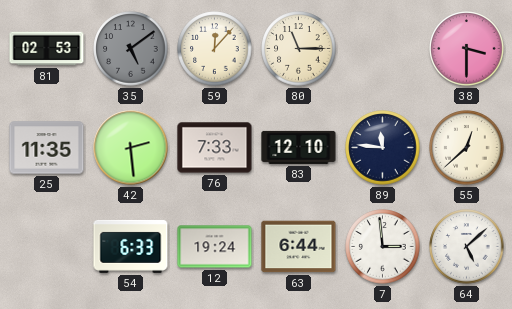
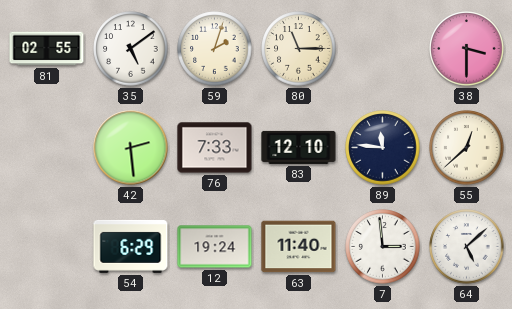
81: 02:53 -> 02:55
35 dial: grey -> white
59: 12:07 -> 2:03
25: 11:35 -> none
54: 6:33 -> 6:29
63: 6:44 -> 11:40
